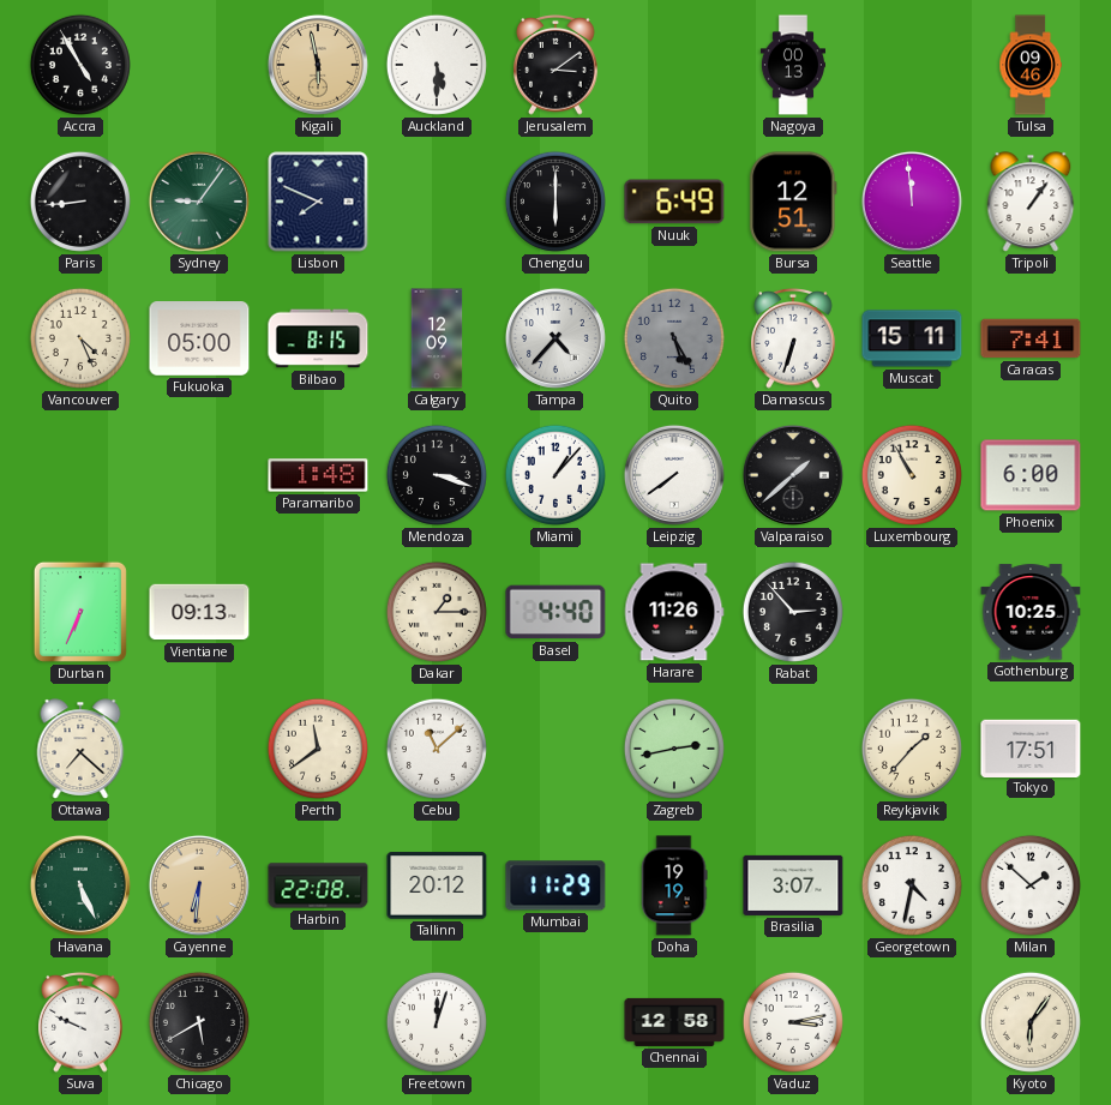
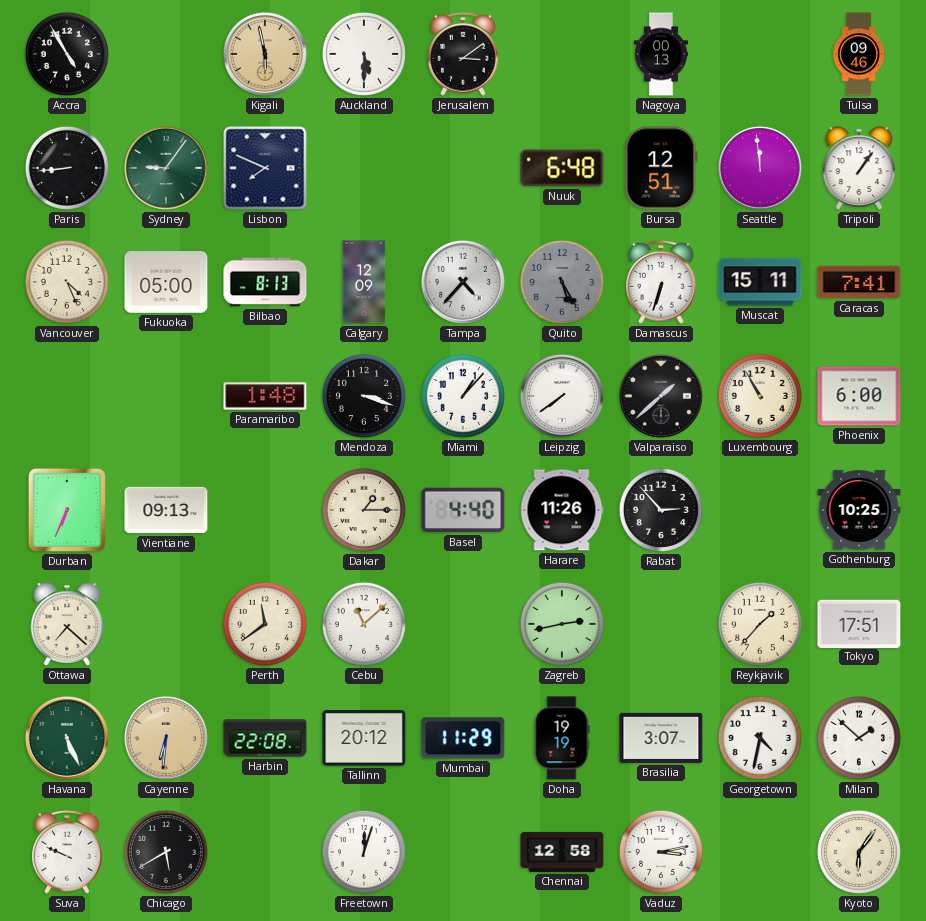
Chengdu: 6:00 -> none
Nuuk: 6:49 -> 6:48
Bilbao: 8:15 -> 8:13
